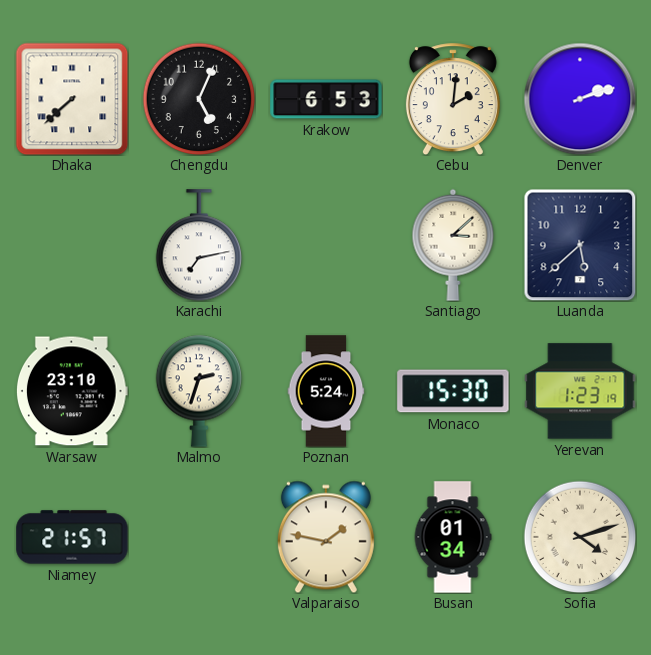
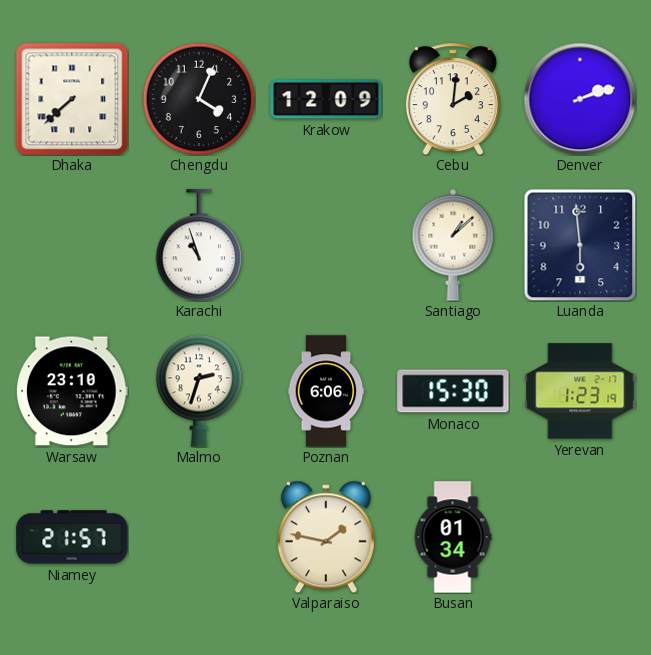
Chengdu: 5:04 -> 4:04
Krakow: 6:53 -> 12:09
Karachi: 7:13 -> 10:57
Santiago: 3:08 -> 1:08
Luanda: 5:38 -> 5:59
Poznan: 5:24 -> 6:06
Sofia: 4:12 -> none
